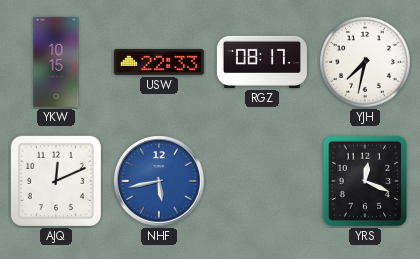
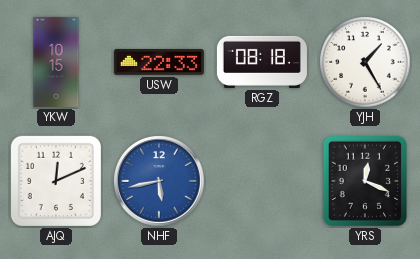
RGZ: 08:17 -> 08:18
YJH: 7:32 -> 1:25
